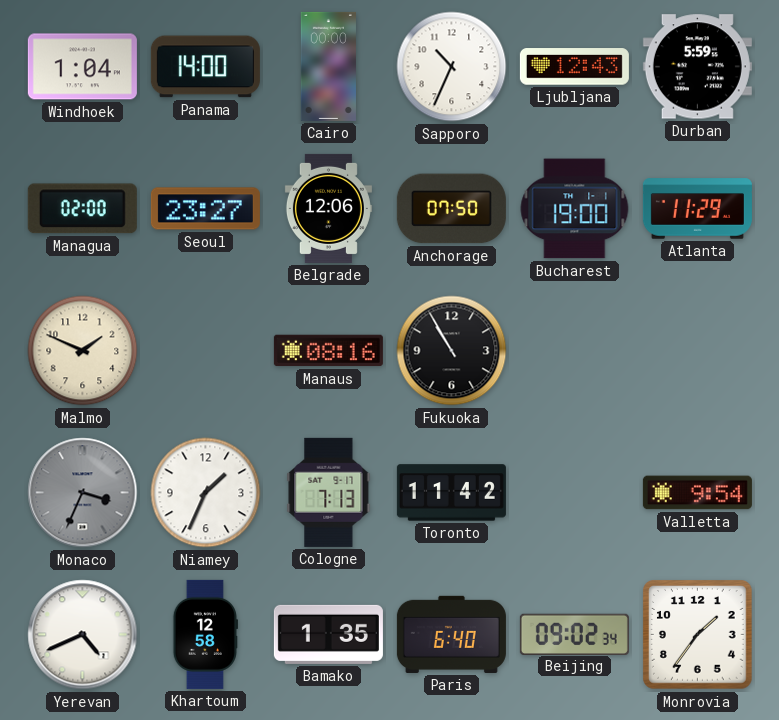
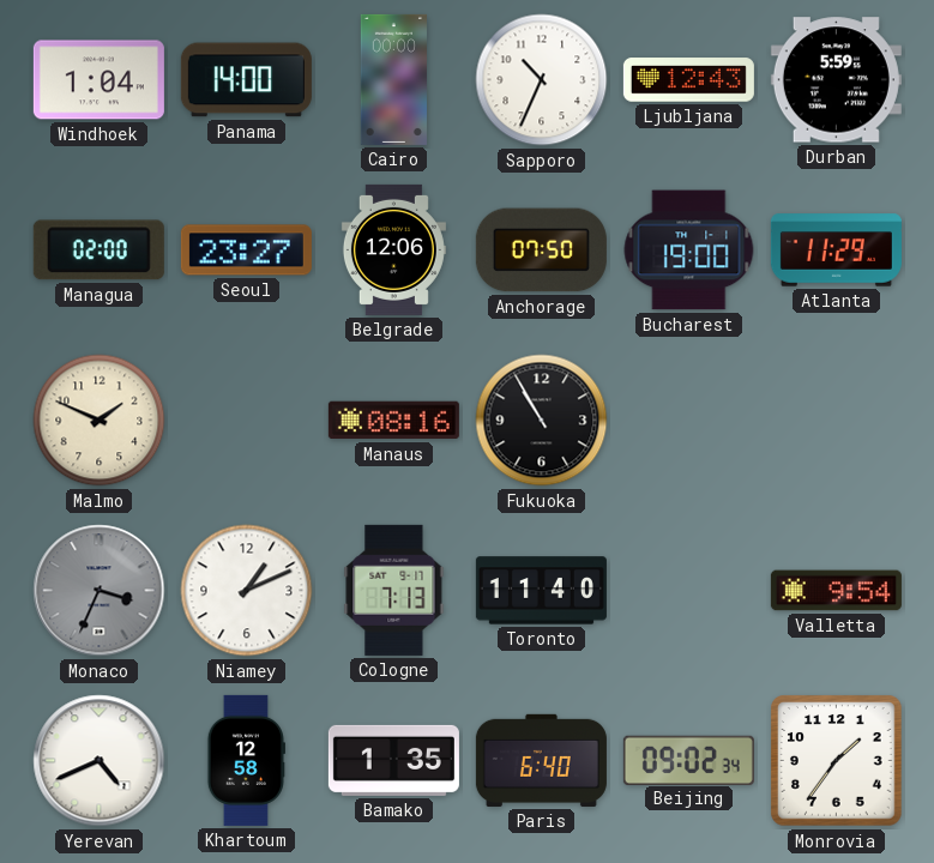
Niamey: 1:34 -> 1:11
Toronto: 11:42 -> 11:40
